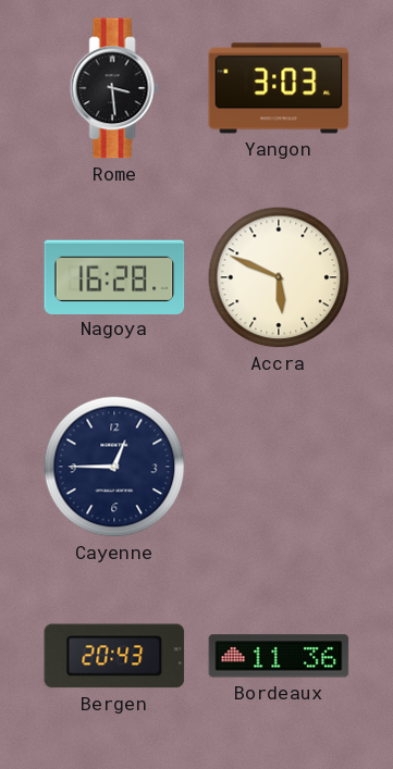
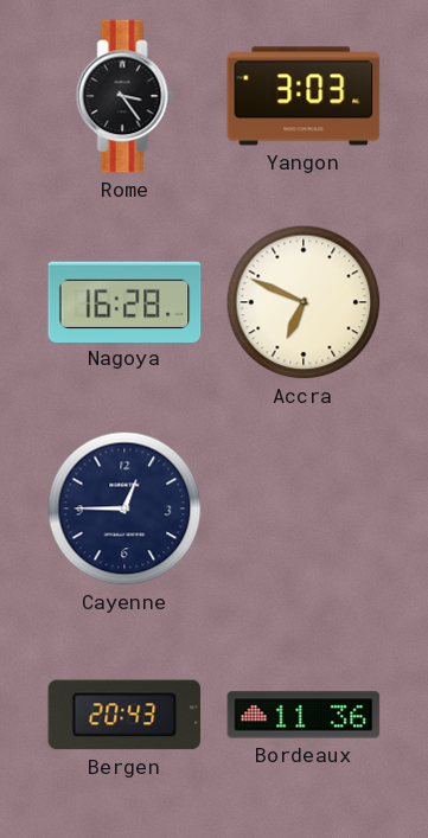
Rome: 3:29 -> 3:24
Accra: 5:49 -> 6:49
